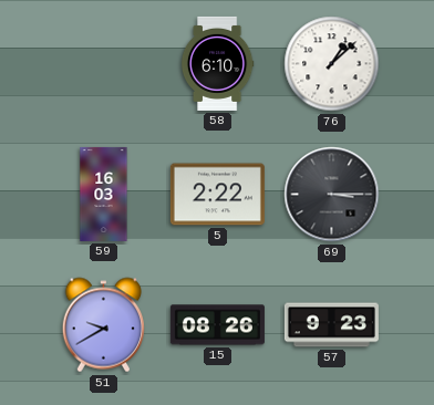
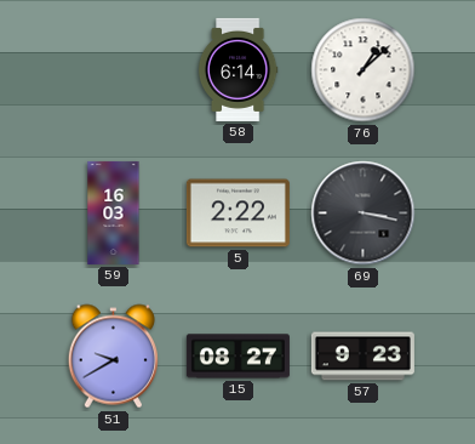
58: 6:10 -> 6:14
69: 3:15 -> 3:17
15: 08:26 -> 08:27
